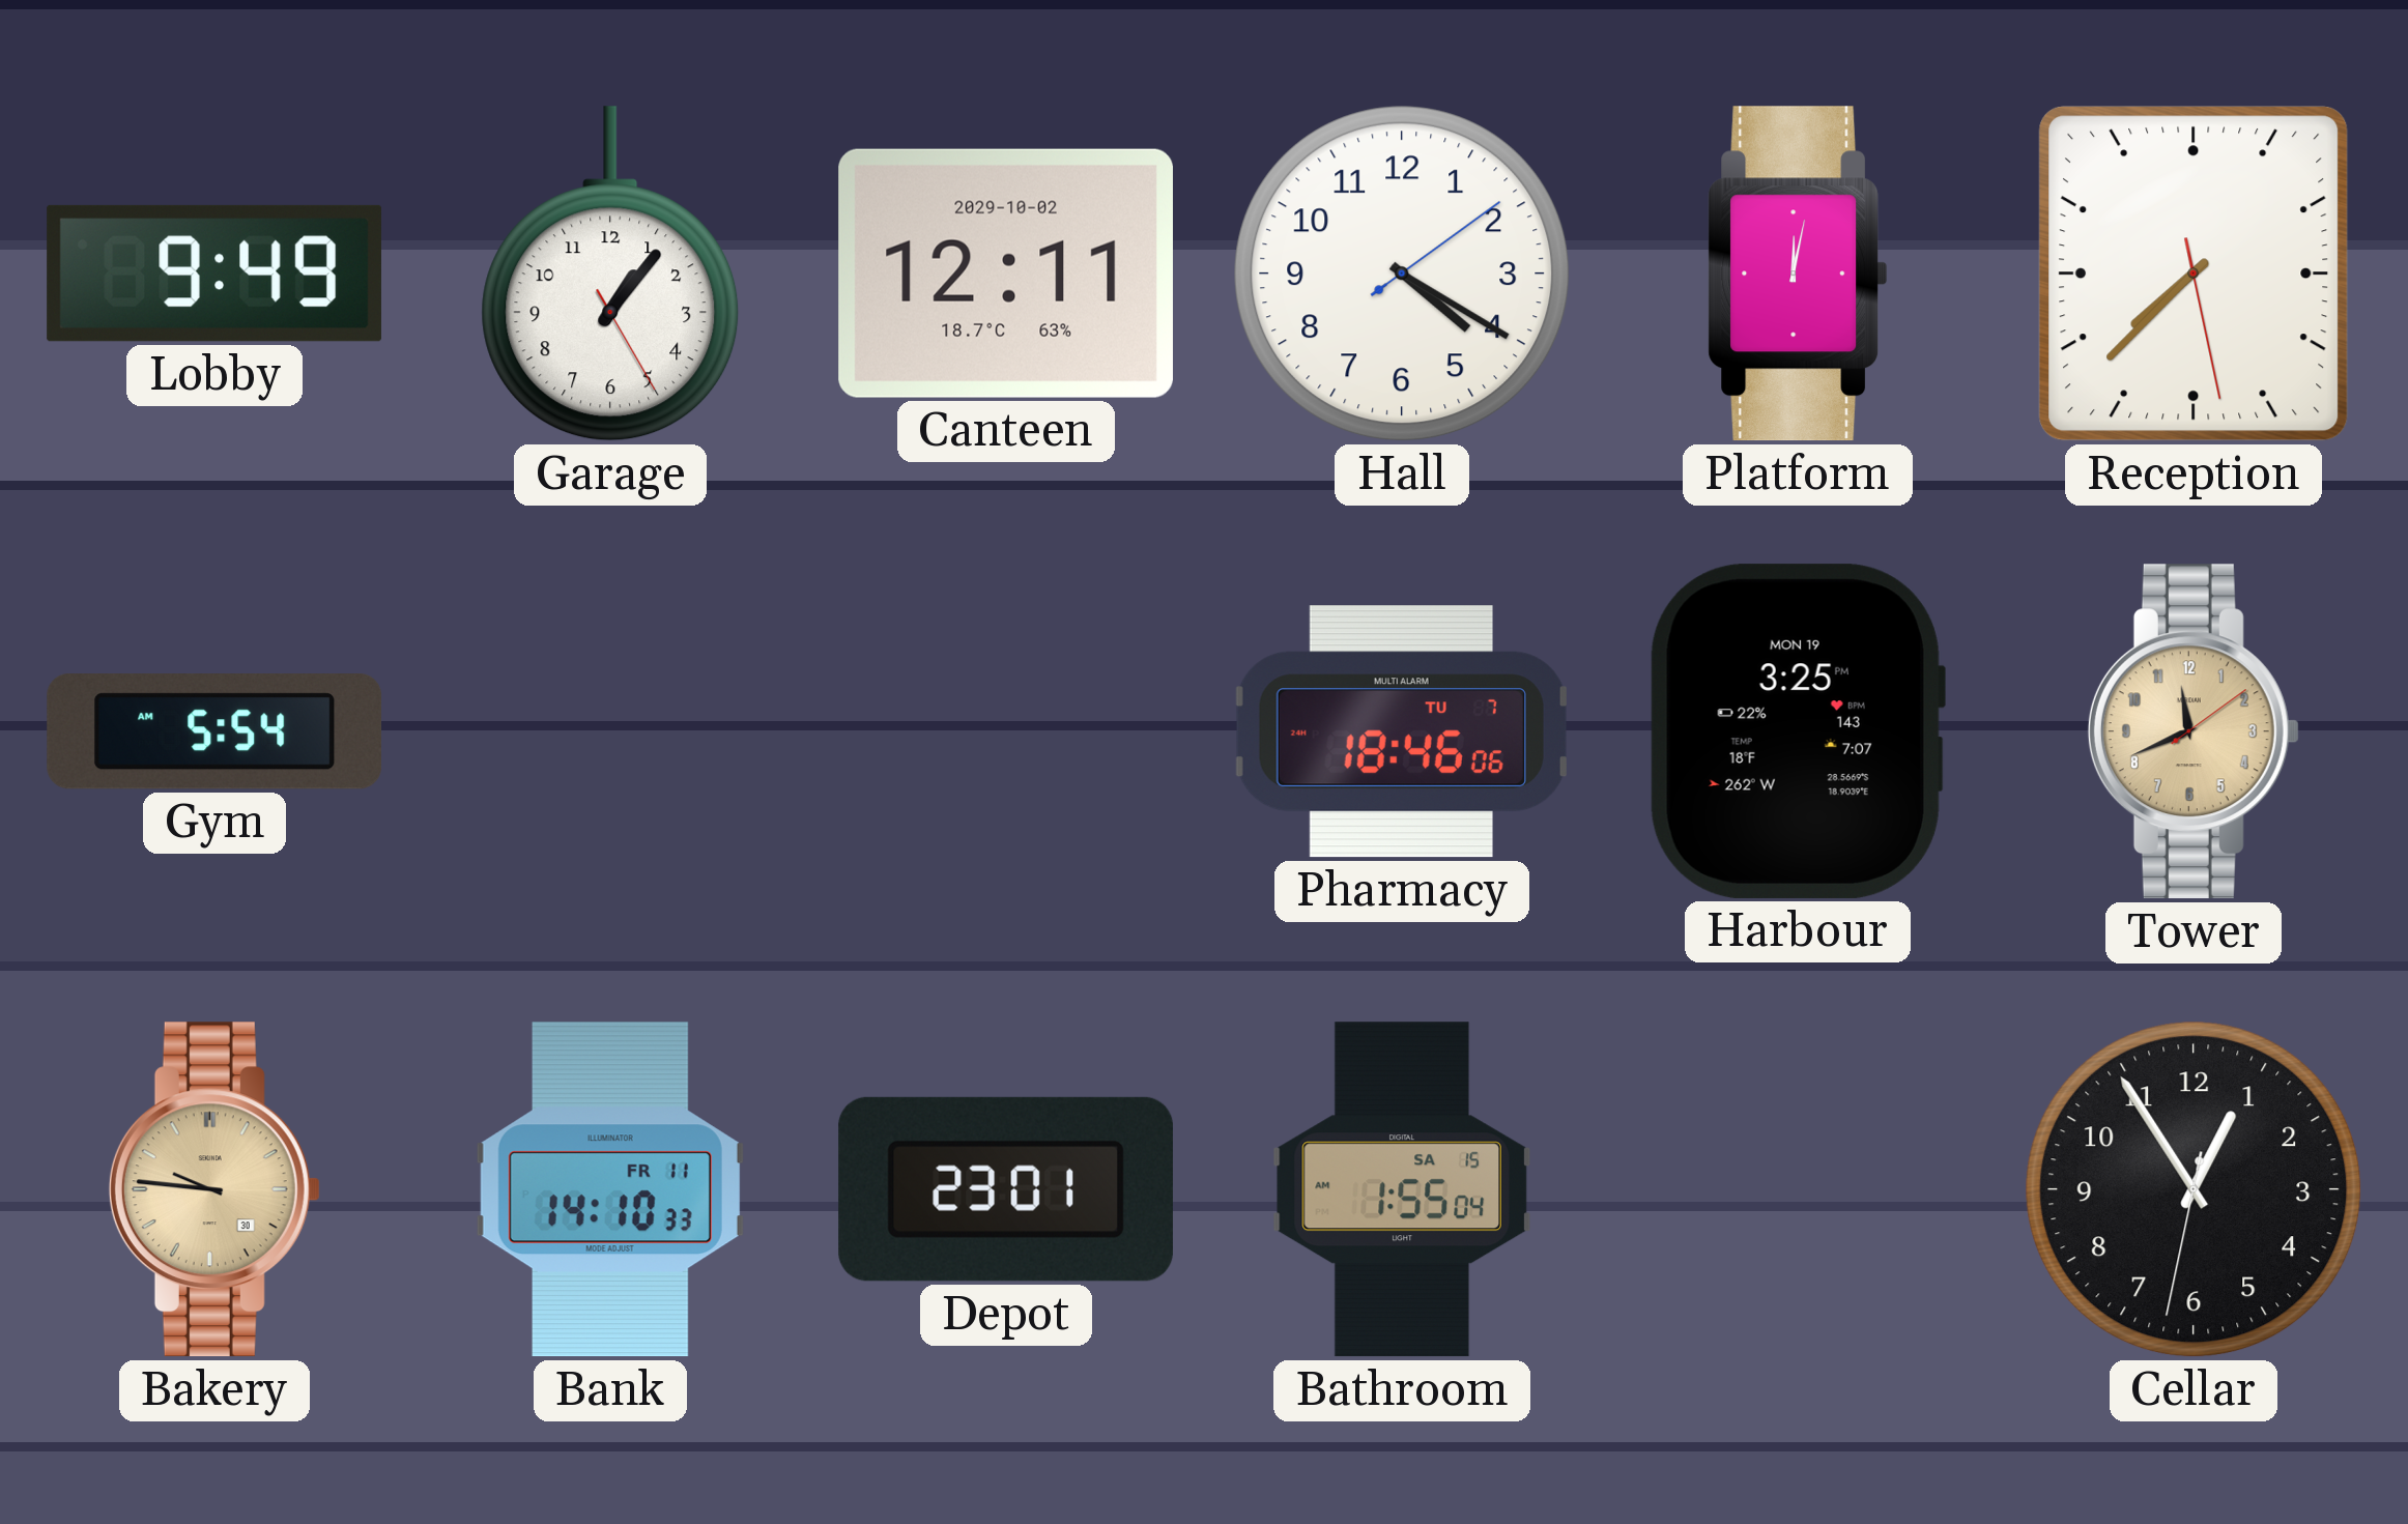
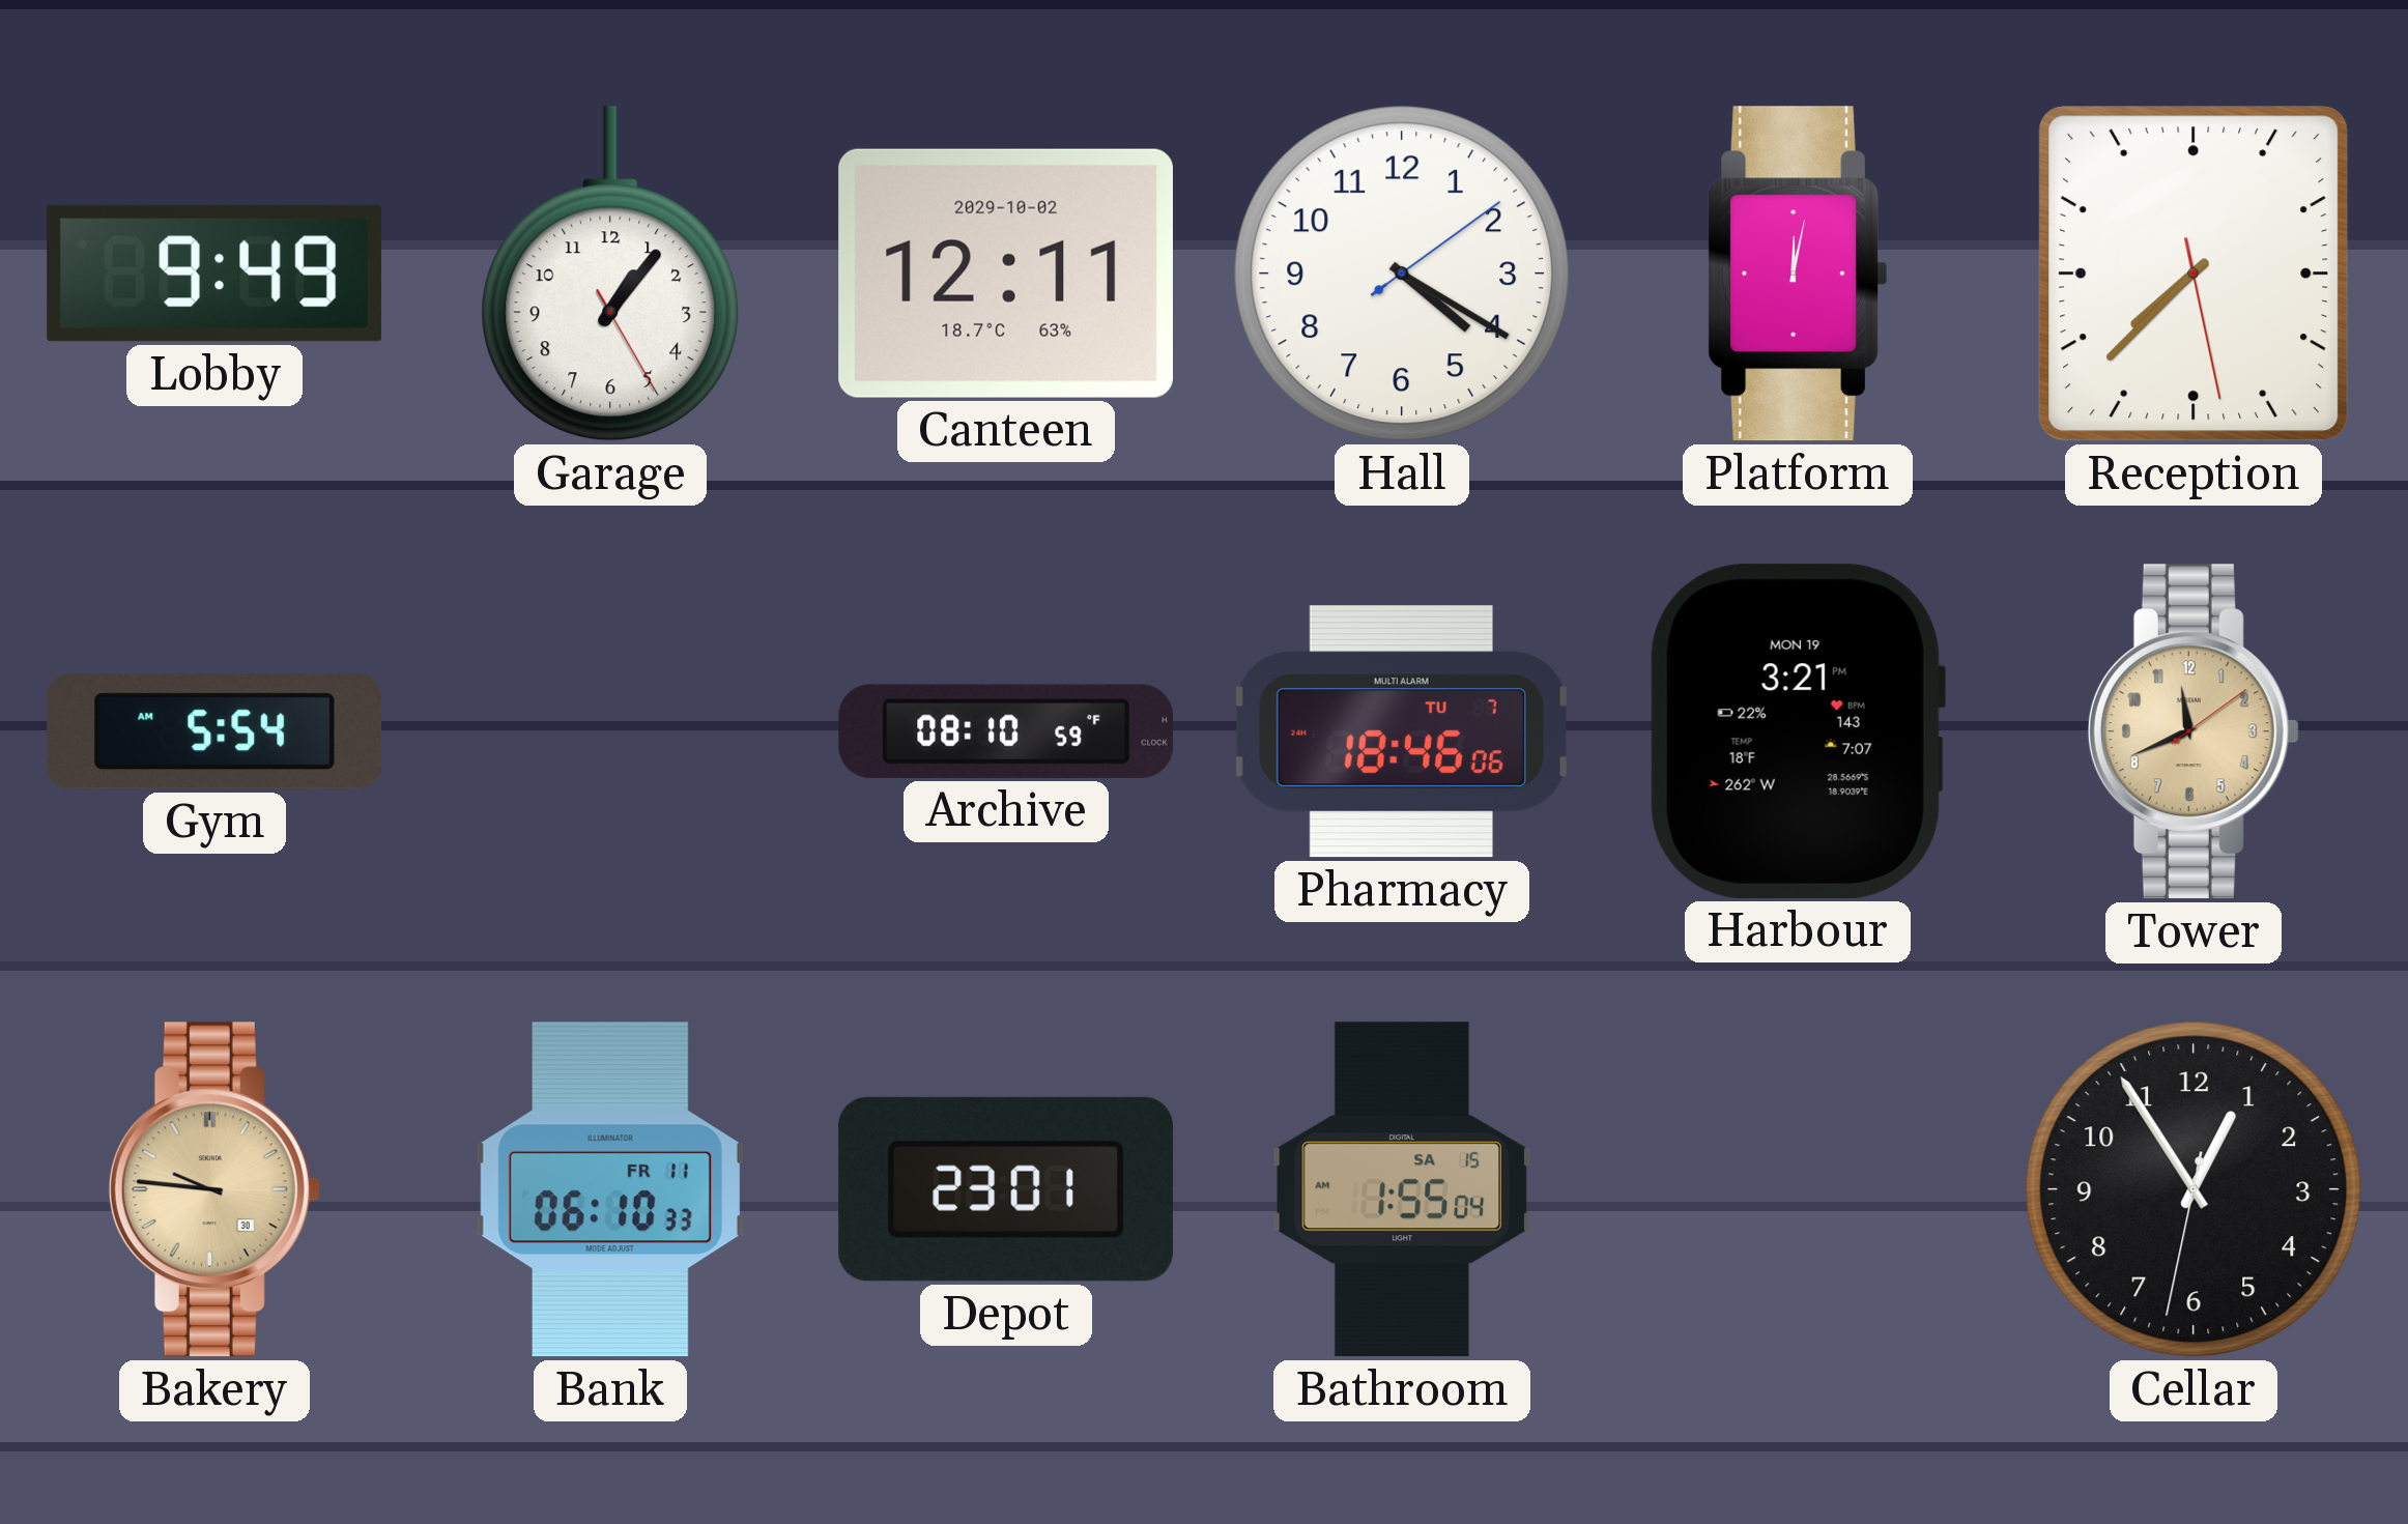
Archive: none -> 08:10
Harbour: 3:25 -> 3:21
Bank: 14:10 -> 06:10
